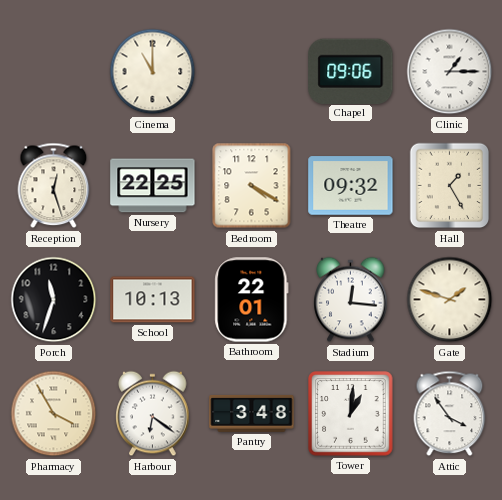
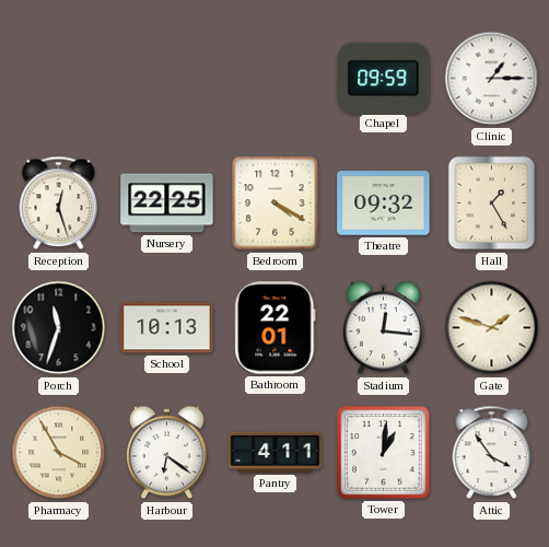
Cinema: 11:00 -> none
Chapel: 09:06 -> 09:59
Pantry: 3:48 -> 4:11
